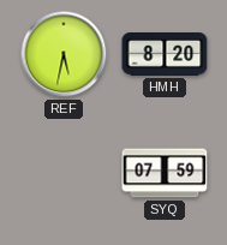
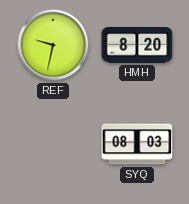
REF: 5:32 -> 9:32
SYQ: 07:59 -> 08:03
